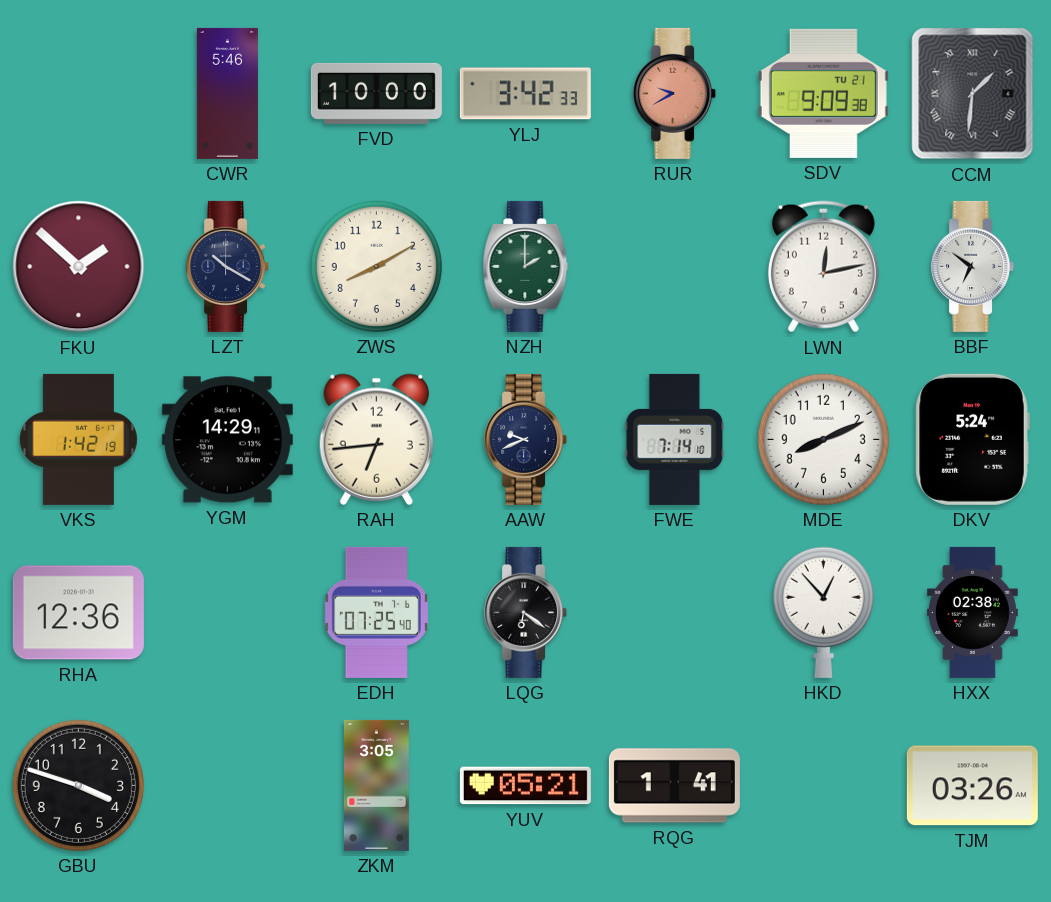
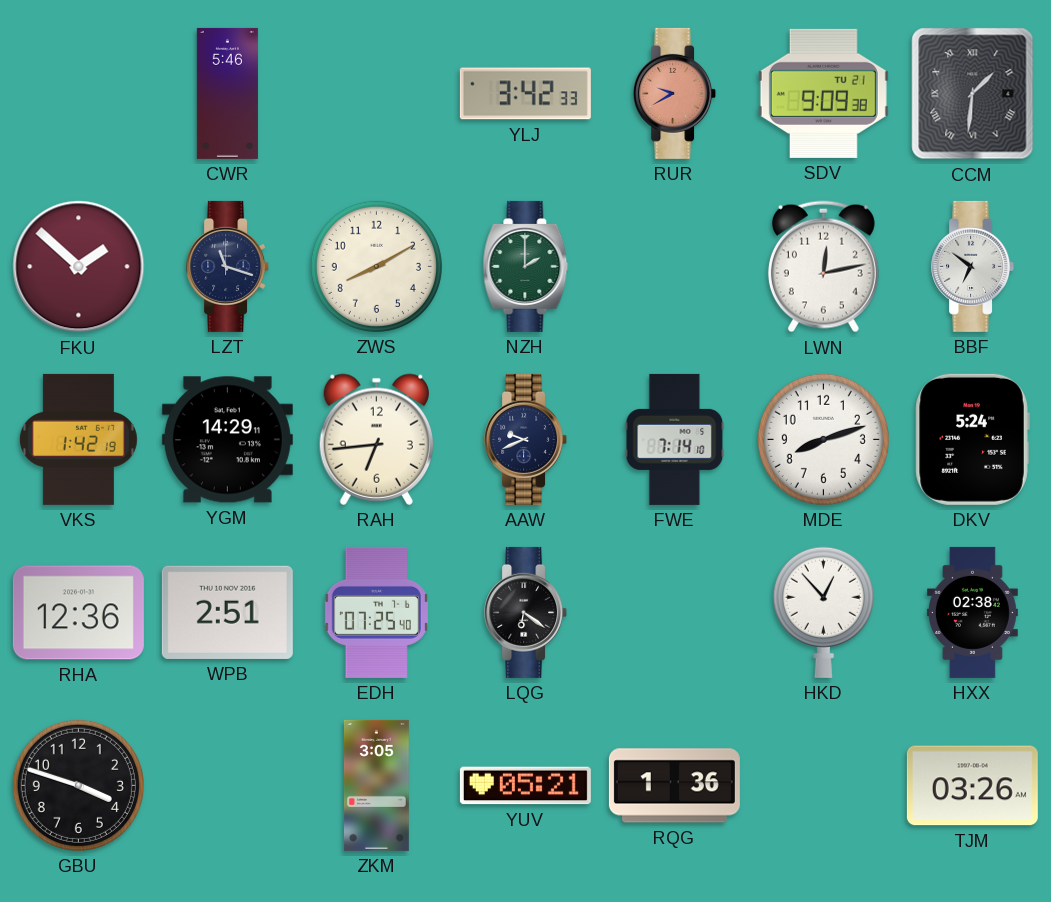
FVD: 10:00 -> none
LZT: 10:20 -> 11:18
MDE: 8:11 -> 8:12
WPB: none -> 2:51
RQG: 1:41 -> 1:36
